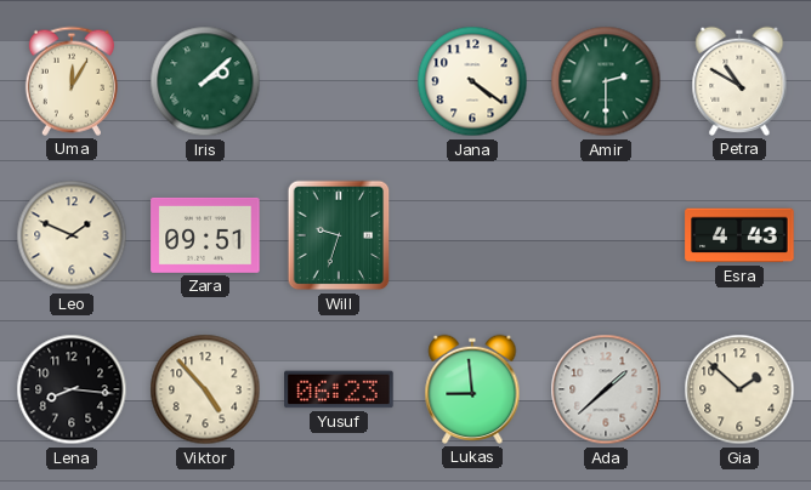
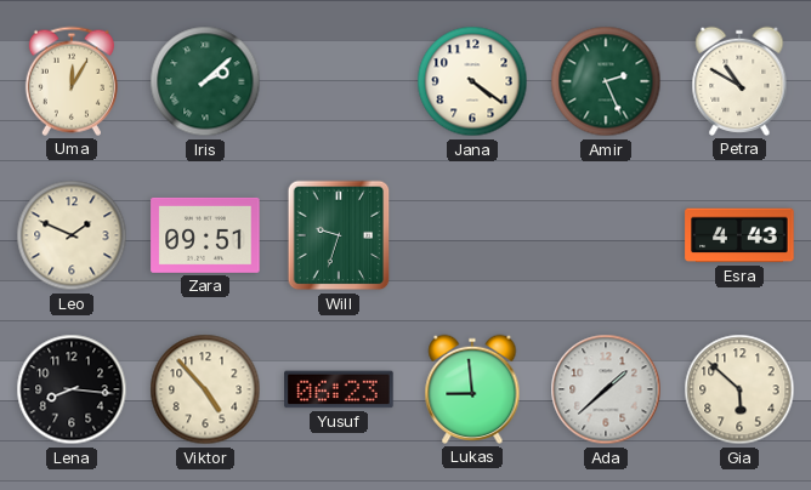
Amir: 2:30 -> 2:26
Gia: 1:52 -> 5:52
